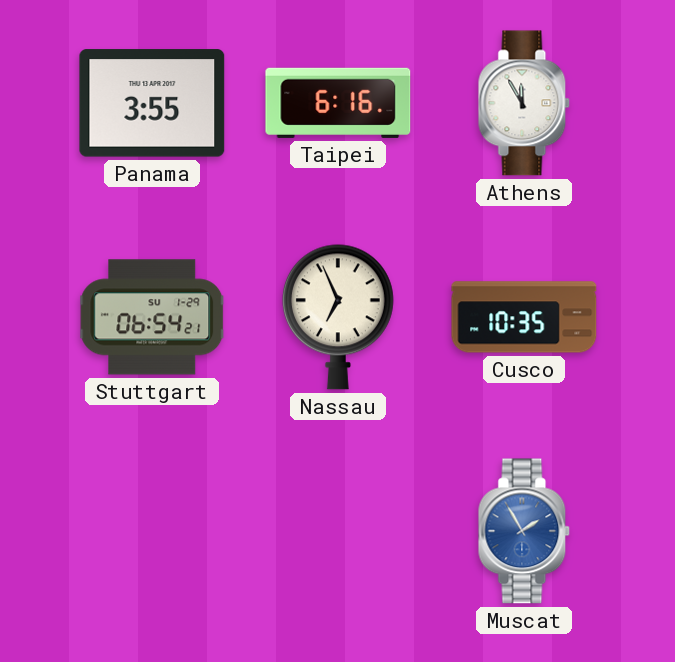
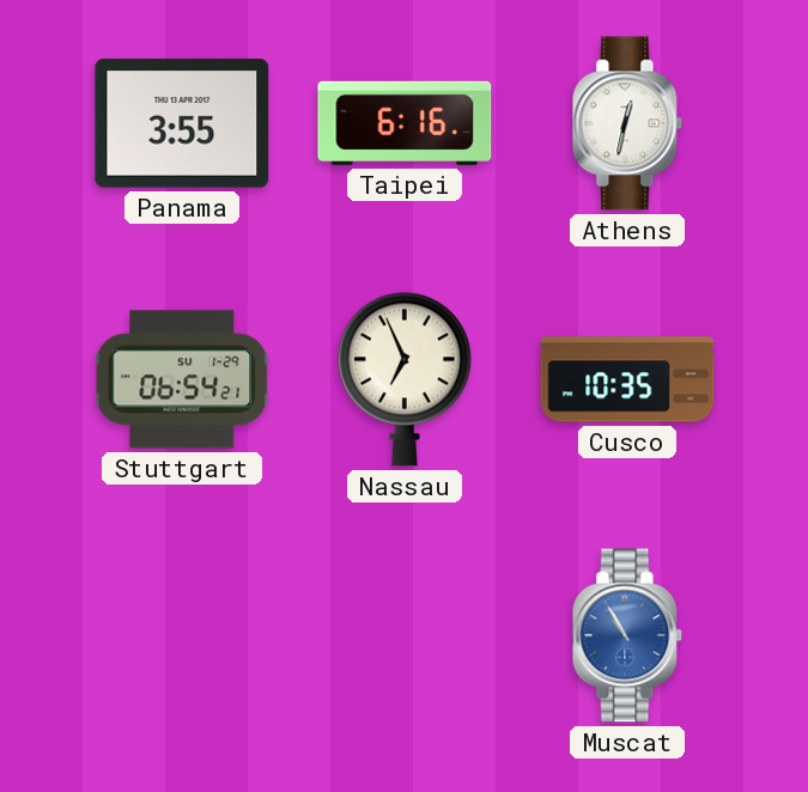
Athens: 11:55 -> 12:32
Muscat: 1:55 -> 10:55
